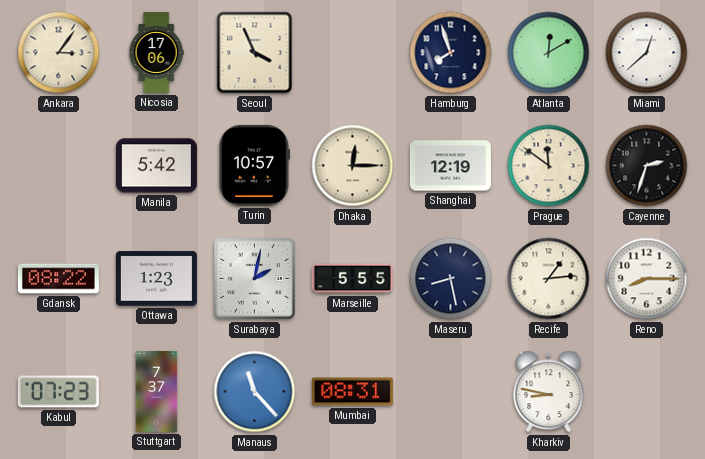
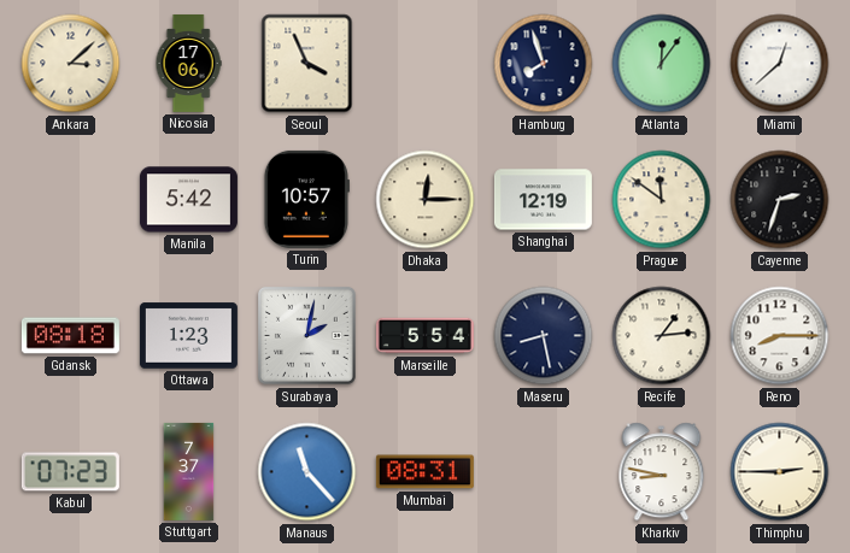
Ankara: 3:06 -> 3:08
Atlanta: 12:10 -> 12:06
Gdansk: 08:22 -> 08:18
Marseille: 5:55 -> 5:54
Thimphu: none -> 2:45
